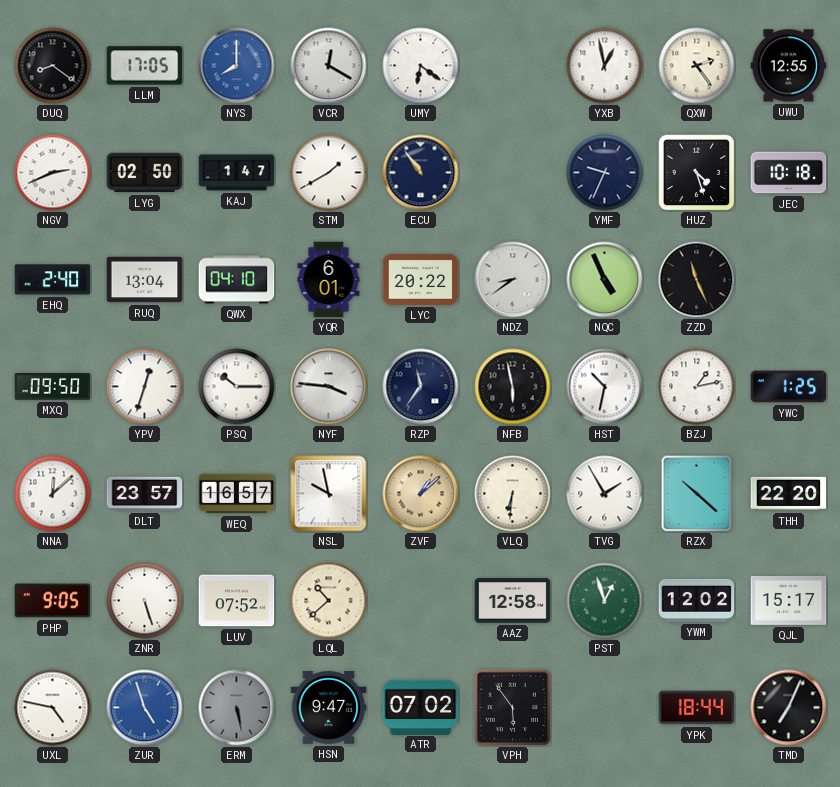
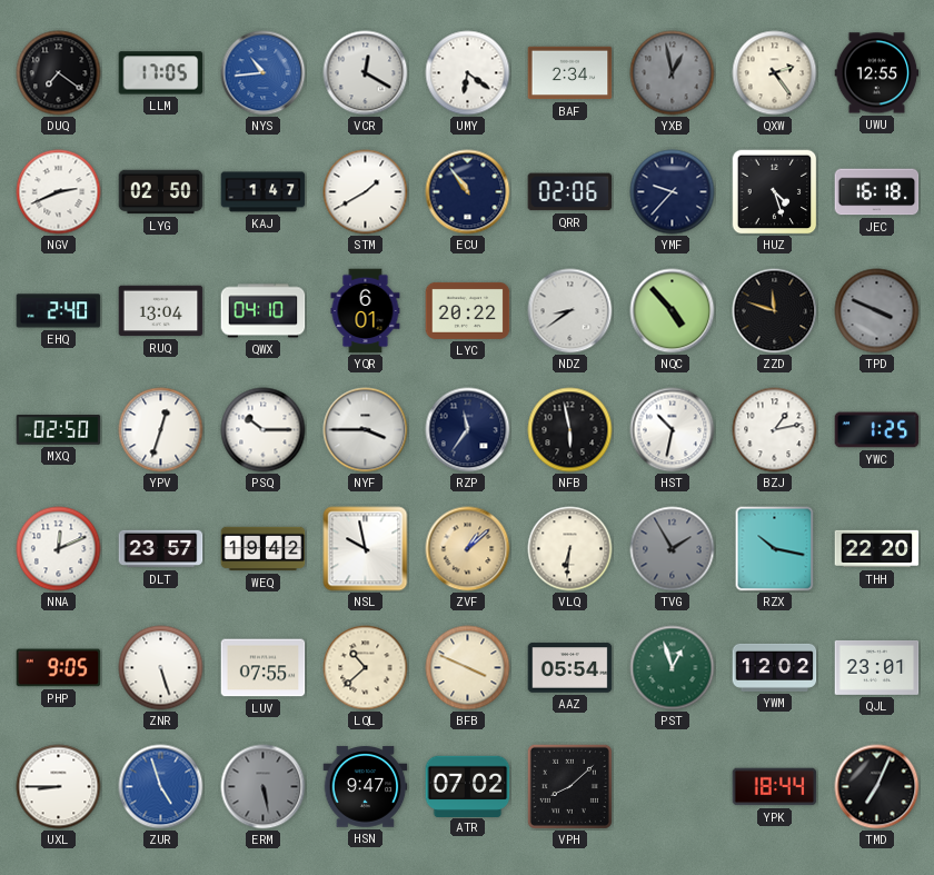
DUQ: 8:21 -> 7:21
NYS: 8:00 -> 10:44
BAF: none -> 2:34
YXB dial: white -> grey
QRR: none -> 02:06
YMF: 9:34 -> 9:37
JEC: 10:18 -> 16:18
NQC: 4:56 -> 4:53
ZZD: 11:26 -> 11:48
TPD: none -> 3:49
MXQ: 09:50 -> 02:50
NYF: 3:46 -> 3:45
NNA: 12:08 -> 12:11
WEQ: 16:57 -> 19:42
TVG dial: white -> grey
RZX: 10:22 -> 10:17
LUV: 07:52 -> 07:55
BFB: none -> 3:49
AAZ: 12:58 -> 05:54
QJL: 15:17 -> 23:01
UXL: 4:47 -> 8:45
VPH: 5:54 -> 8:08
